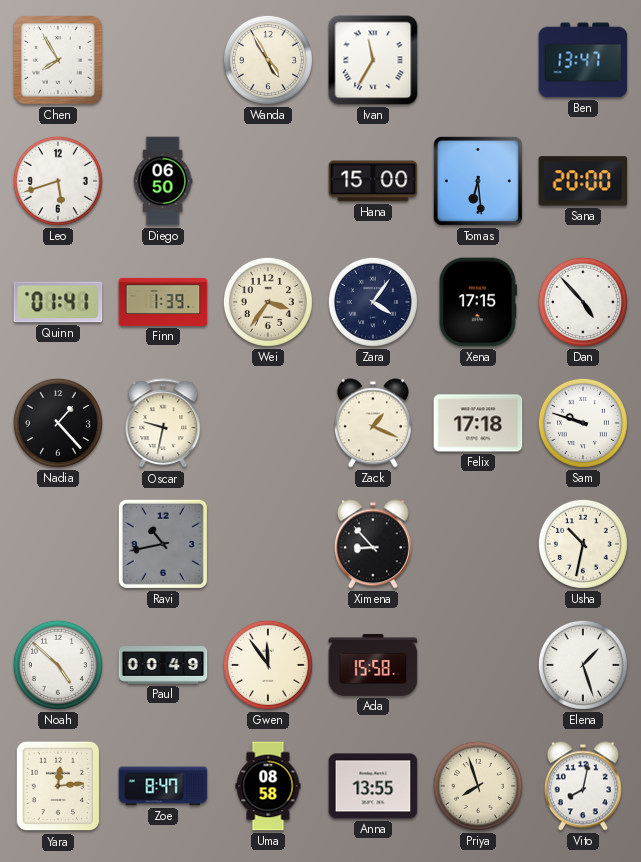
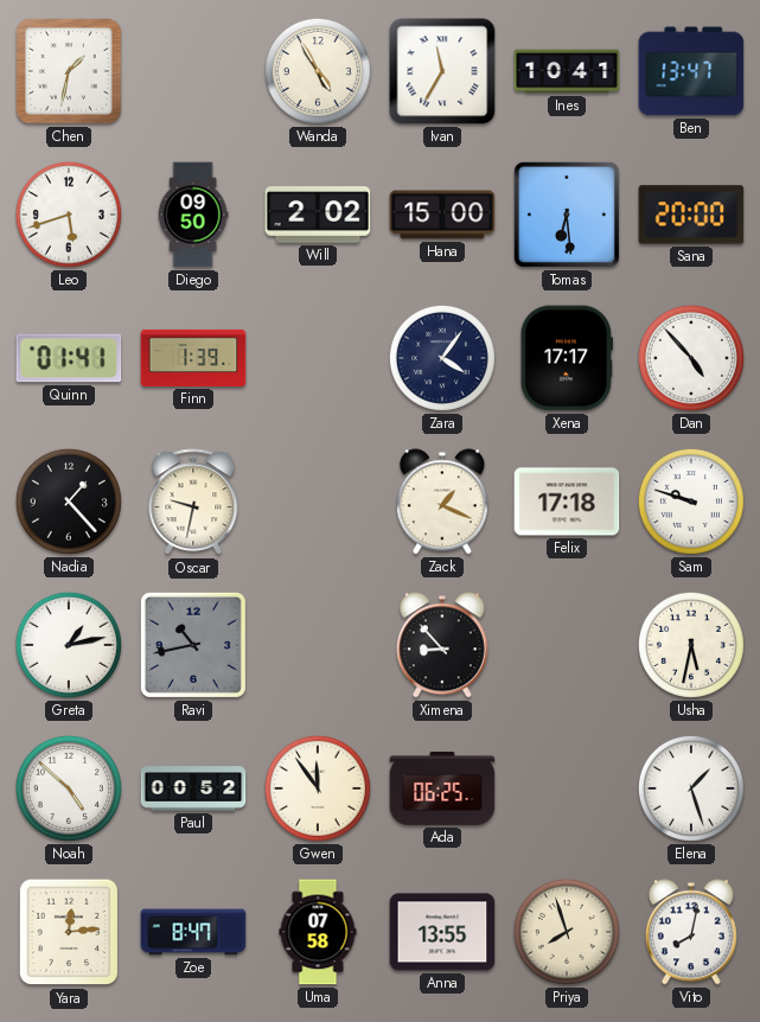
Chen: 7:55 -> 1:32
Ines: none -> 10:41
Diego: 06:50 -> 09:50
Will: none -> 2:02
Wei: 3:36 -> none
Xena: 17:15 -> 17:17
Greta: none -> 1:13
Usha: 10:32 -> 5:32
Paul: 00:49 -> 00:52
Ada: 15:58 -> 06:25
Uma: 08:58 -> 07:58
